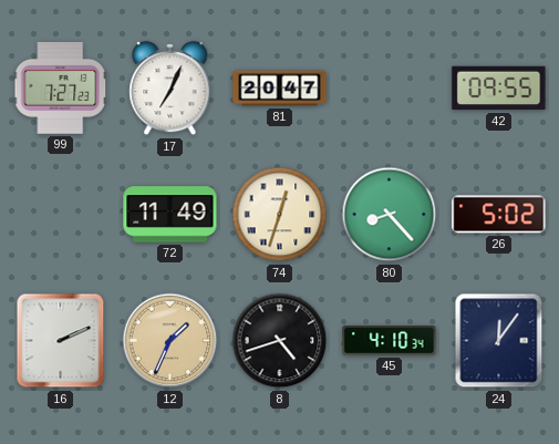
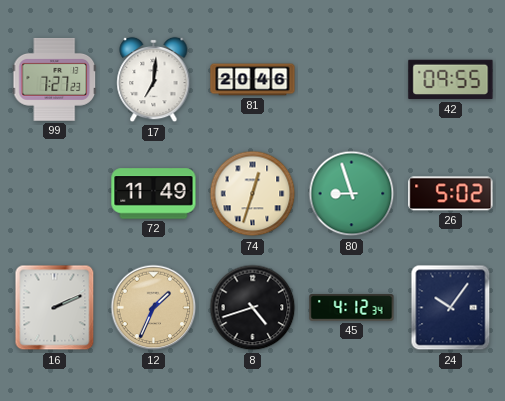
17: 7:04 -> 7:01
81: 20:47 -> 20:46
80: 8:23 -> 8:57
45: 4:10 -> 4:12
24: 12:06 -> 10:06
